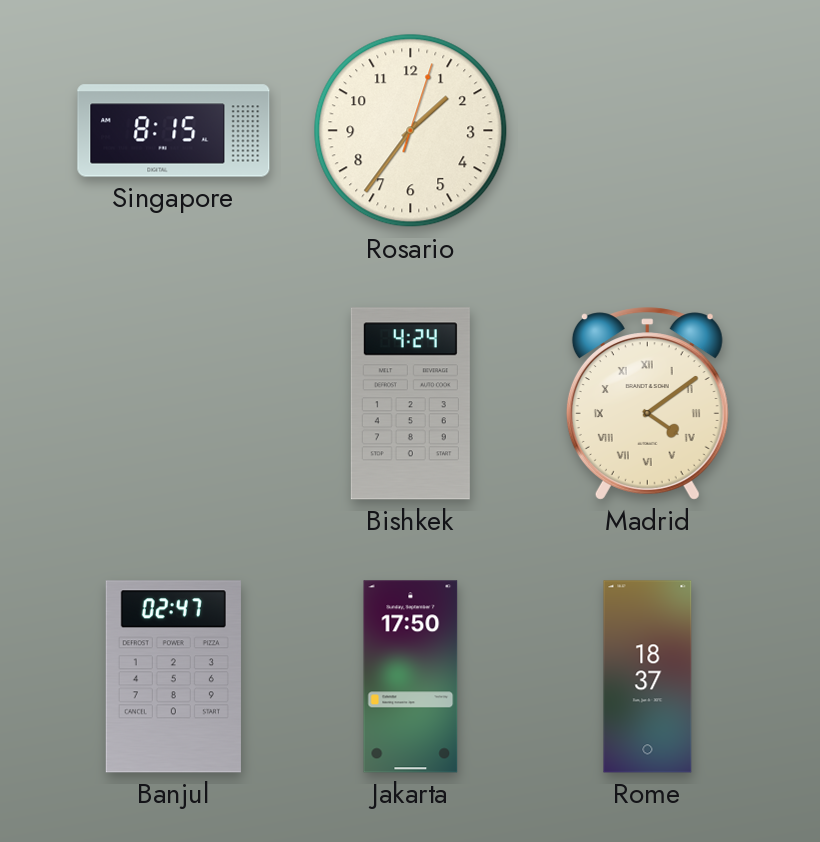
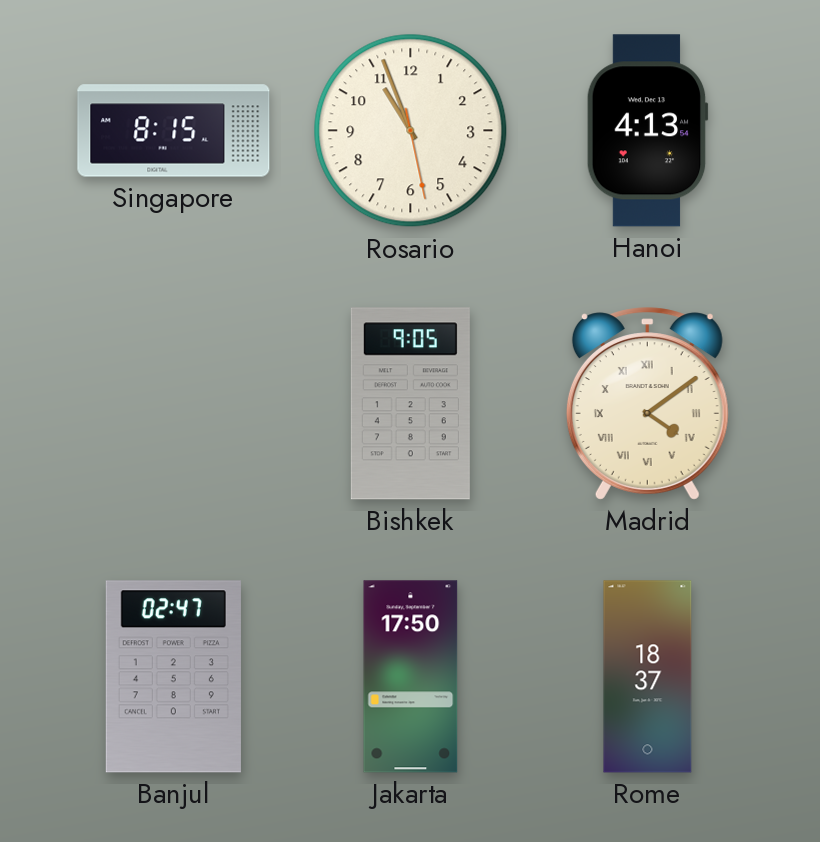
Rosario: 1:36 -> 10:56
Hanoi: none -> 4:13
Bishkek: 4:24 -> 9:05
